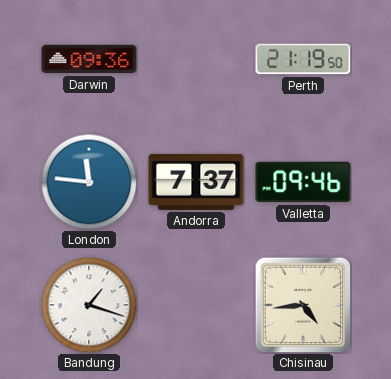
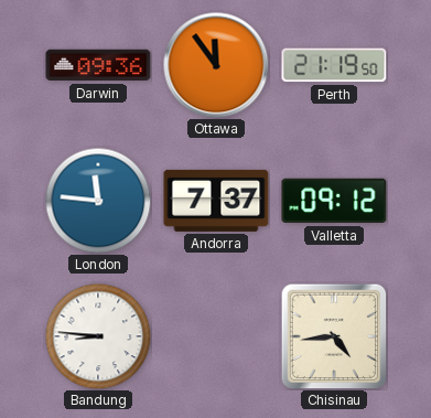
Ottawa: none -> 11:54
Valletta: 09:46 -> 09:12
Bandung: 1:18 -> 8:46
